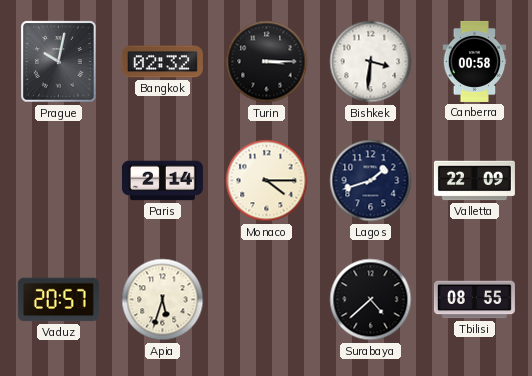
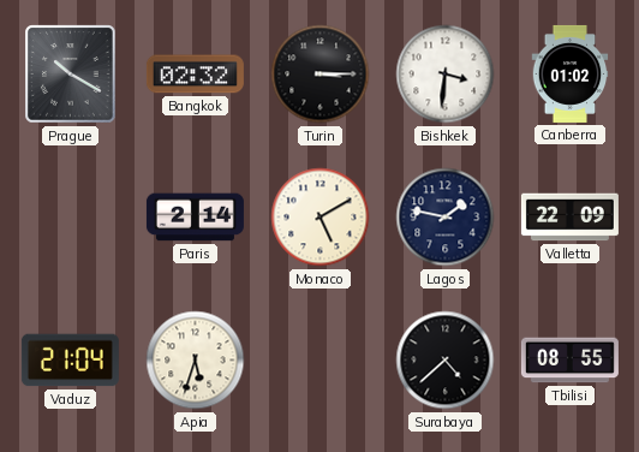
Prague: 10:02 -> 10:20
Canberra: 00:58 -> 01:02
Monaco: 4:15 -> 5:10
Lagos: 1:42 -> 1:47
Vaduz: 20:57 -> 21:04
